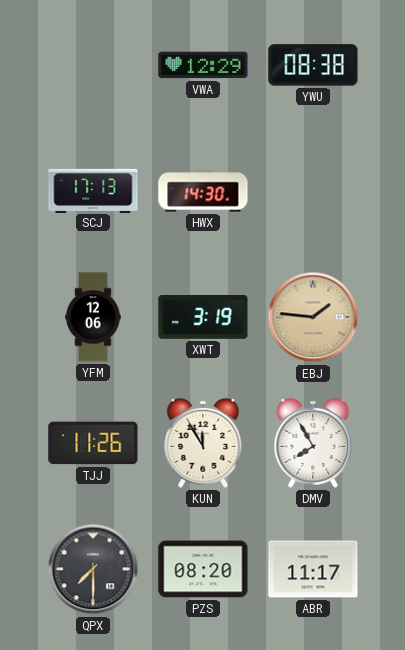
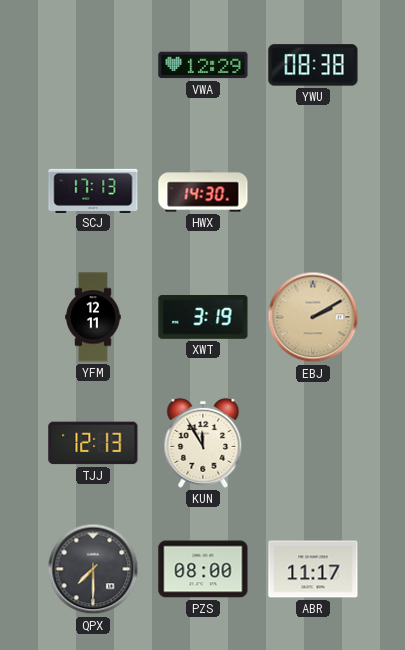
YFM: 12:06 -> 12:11
EBJ: 1:46 -> 2:10
TJJ: 11:26 -> 12:13
DMV: 7:55 -> none
PZS: 08:20 -> 08:00
